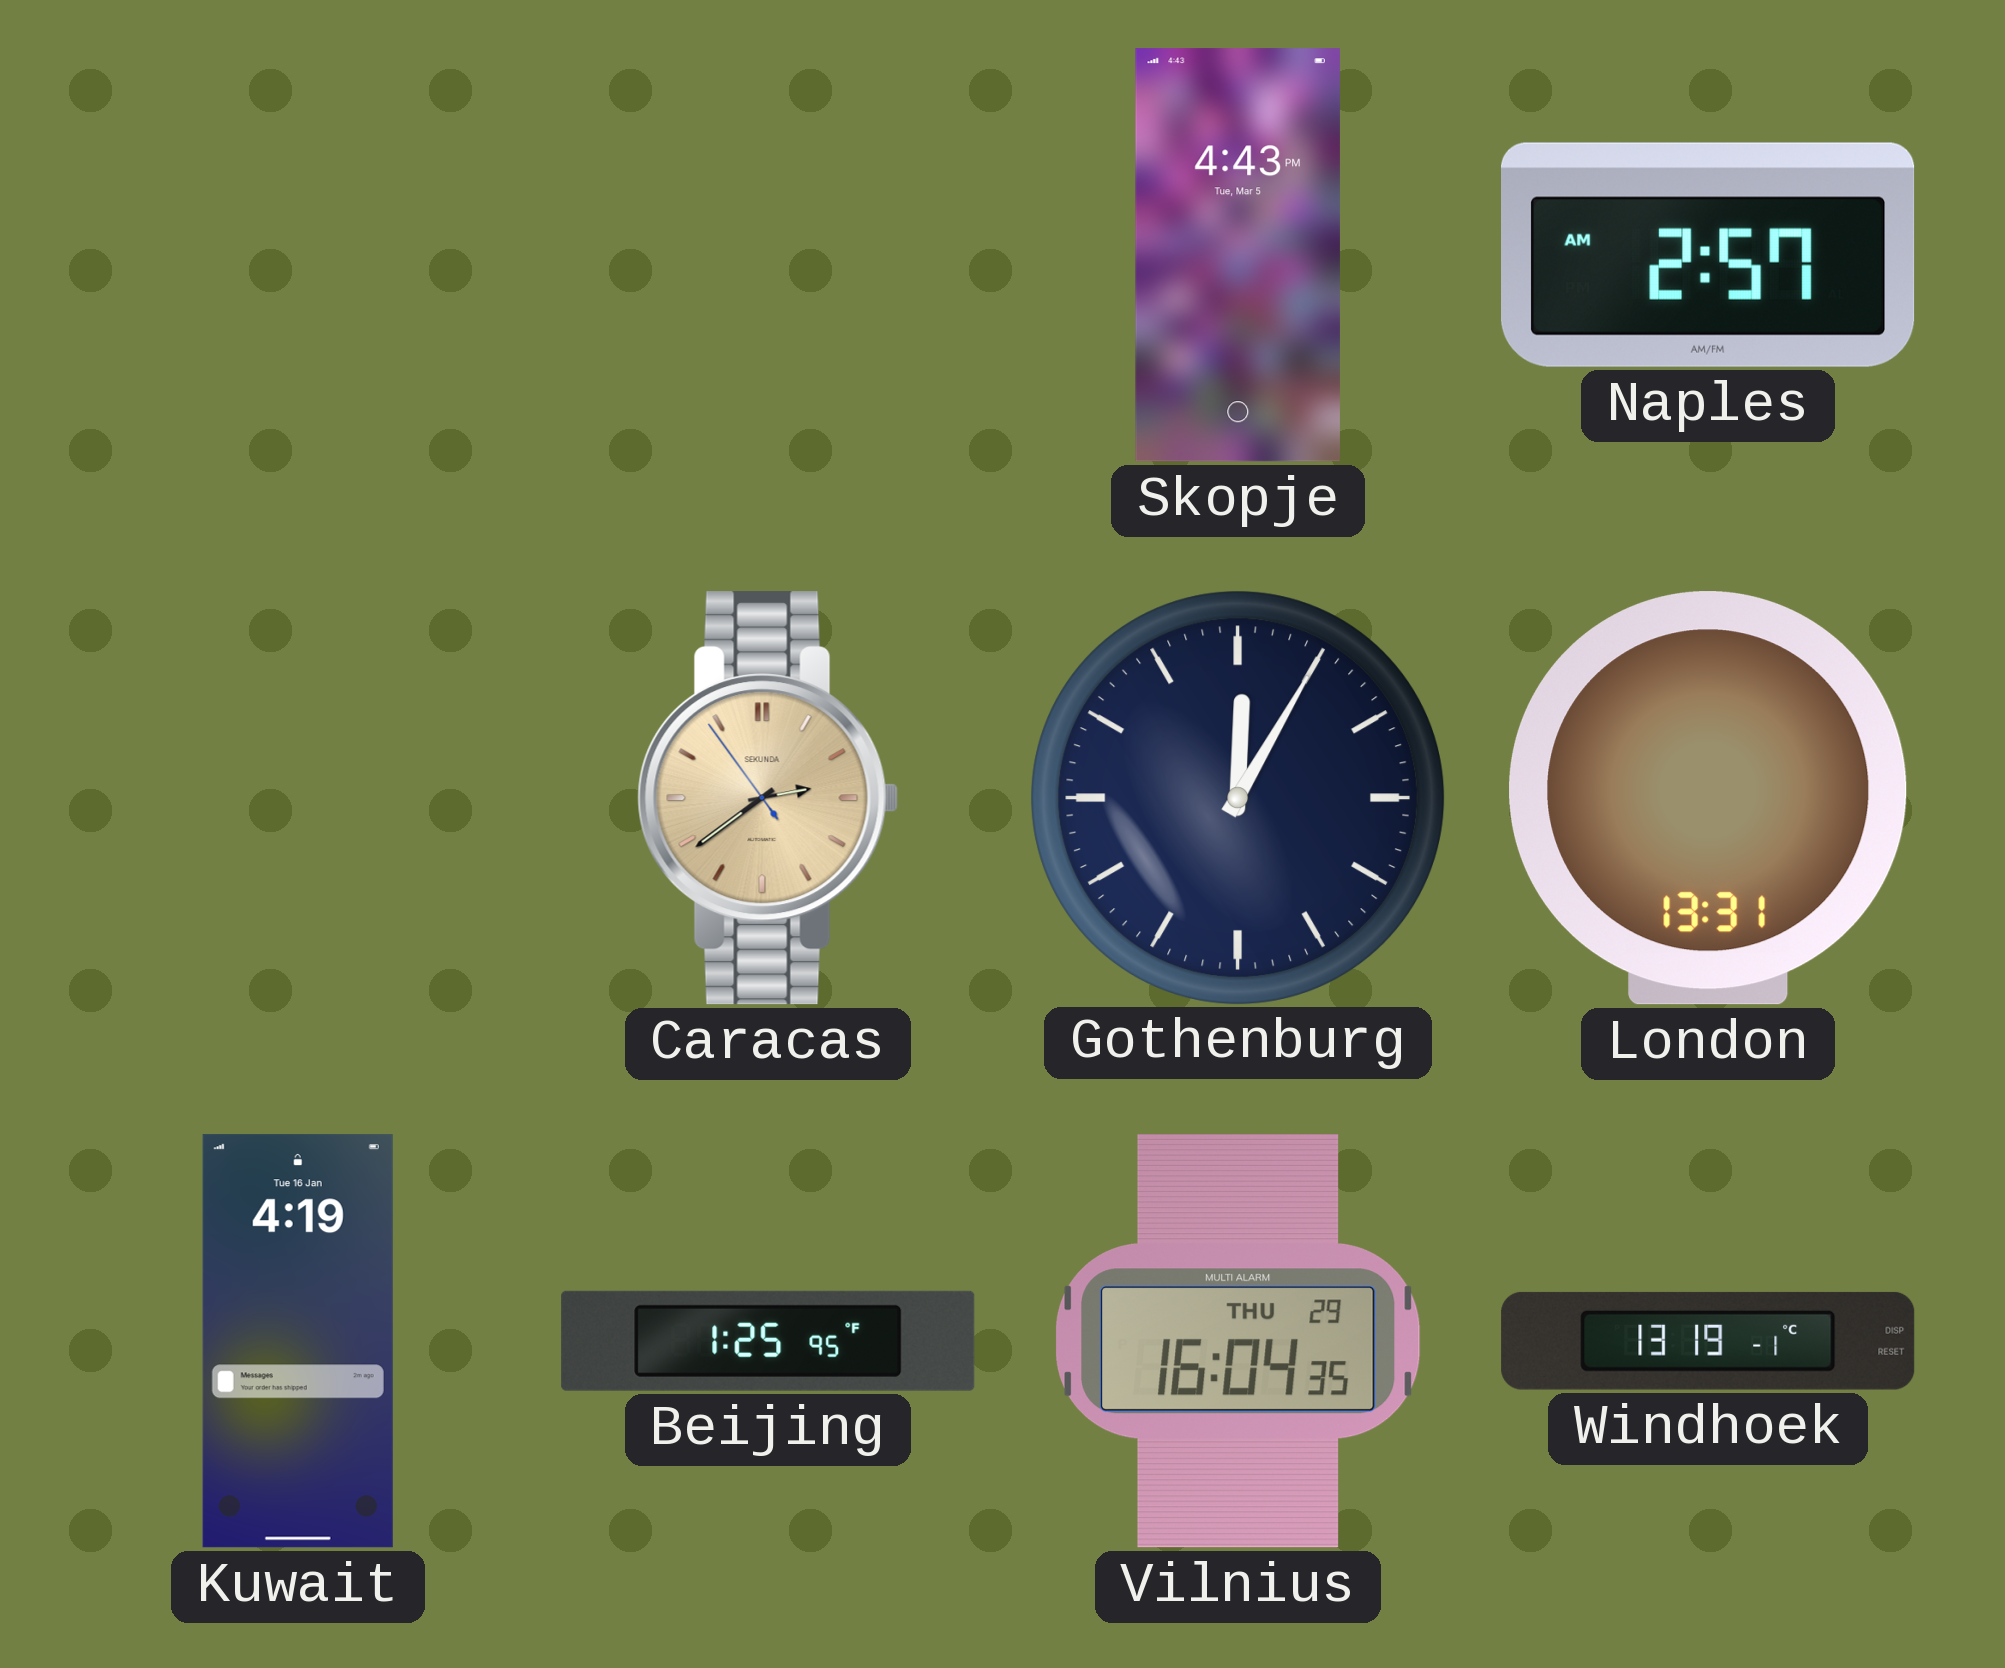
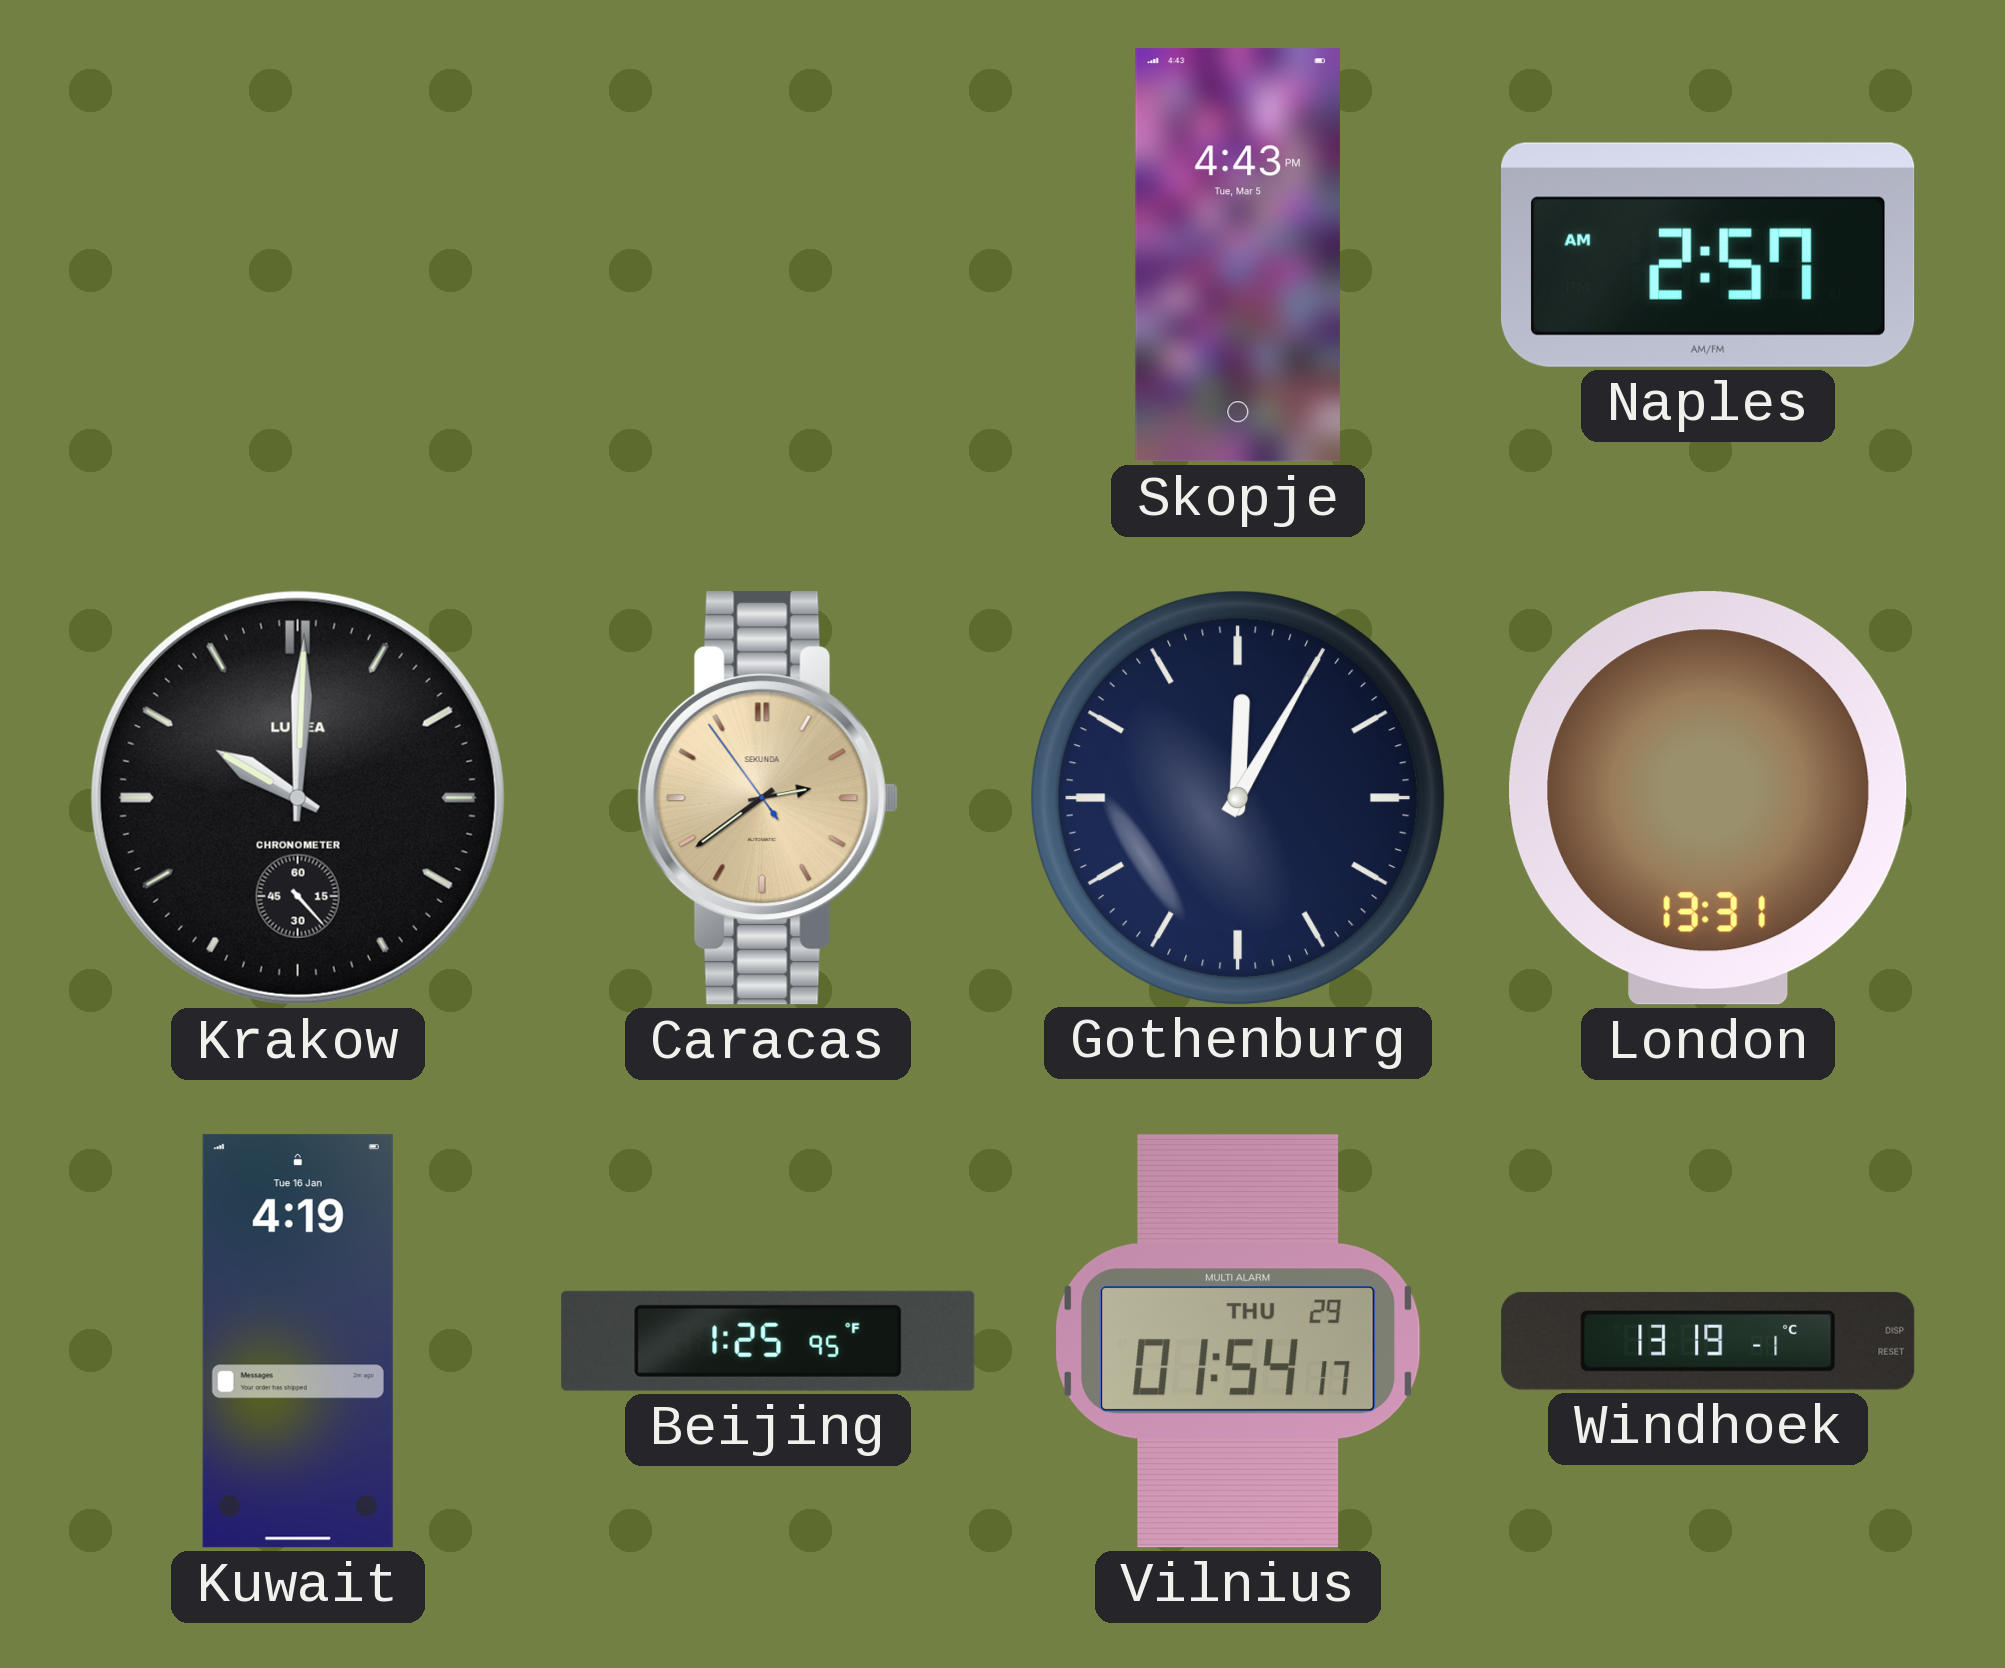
Krakow: none -> 10:00
Vilnius: 16:04 -> 01:54
